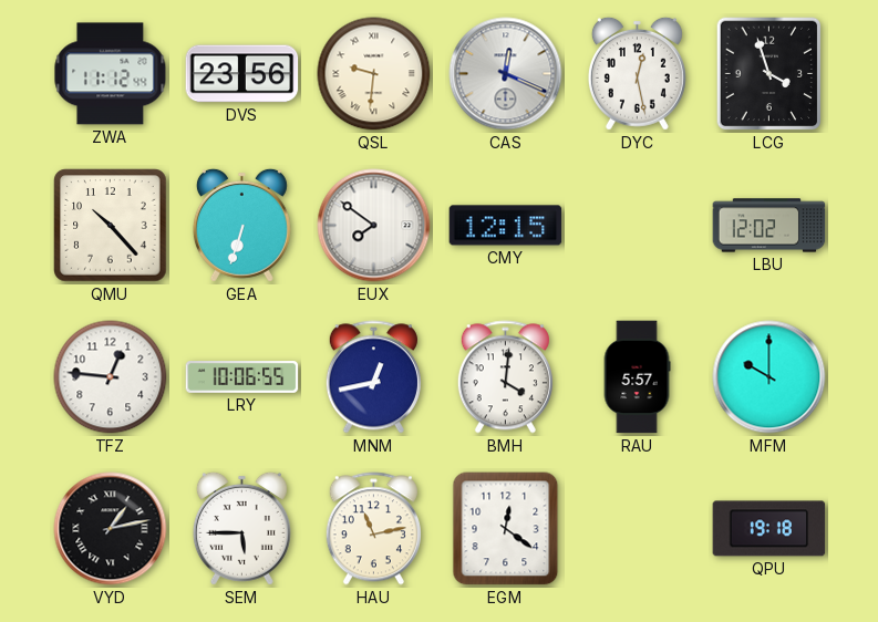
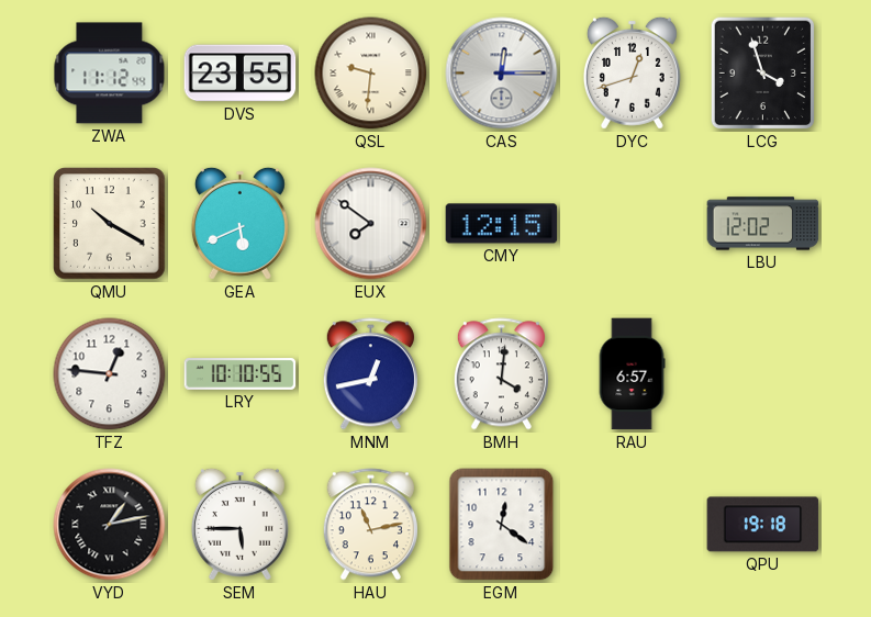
DVS: 23:56 -> 23:55
CAS: 12:19 -> 12:15
DYC: 12:28 -> 12:42
QMU: 10:23 -> 10:20
GEA: 6:33 -> 5:41
LRY: 10:06 -> 10:10
RAU: 5:57 -> 6:57
MFM: 10:00 -> none
